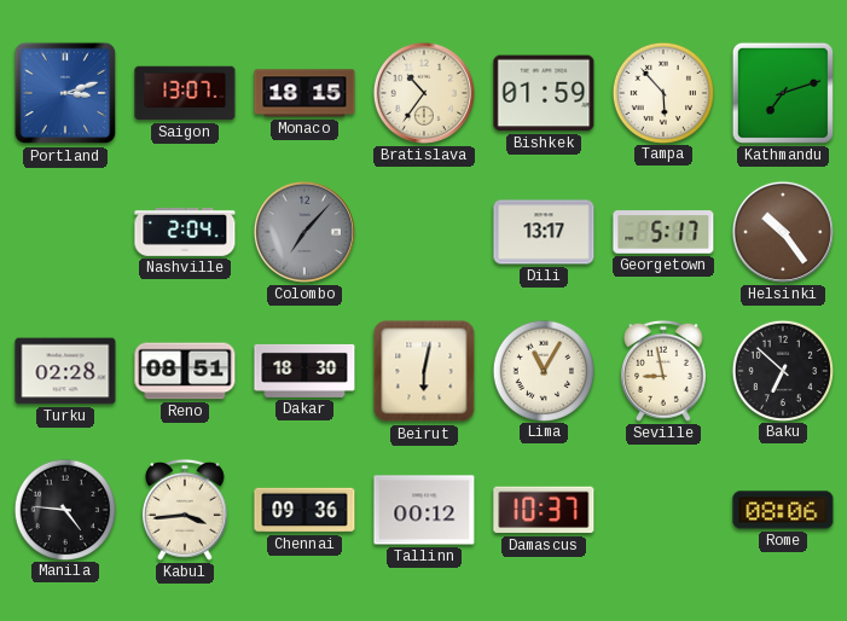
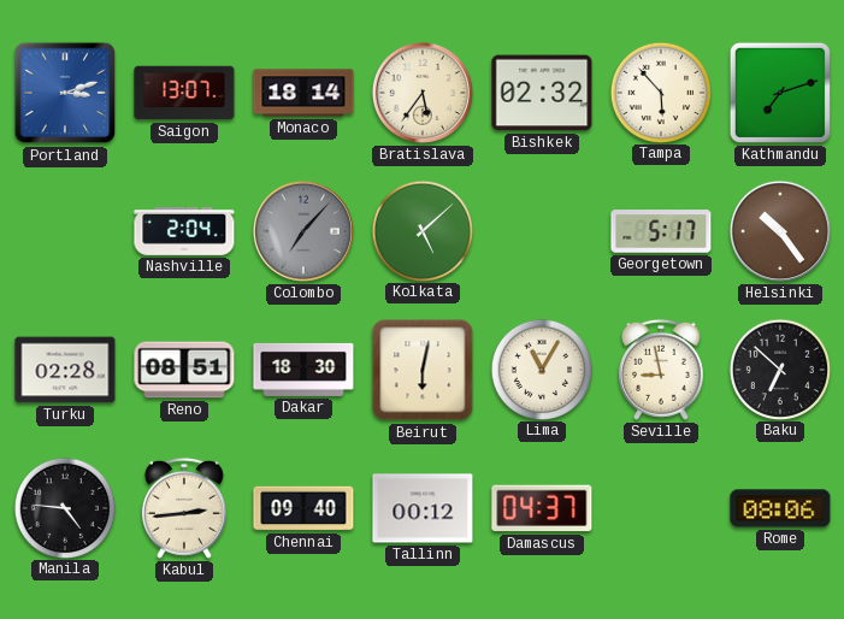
Monaco: 18:15 -> 18:14
Bratislava: 10:36 -> 5:36
Bishkek: 01:59 -> 02:32
Kolkata: none -> 5:08
Dili: 13:17 -> none
Kabul: 3:44 -> 2:44
Chennai: 09:36 -> 09:40
Damascus: 10:37 -> 04:37
